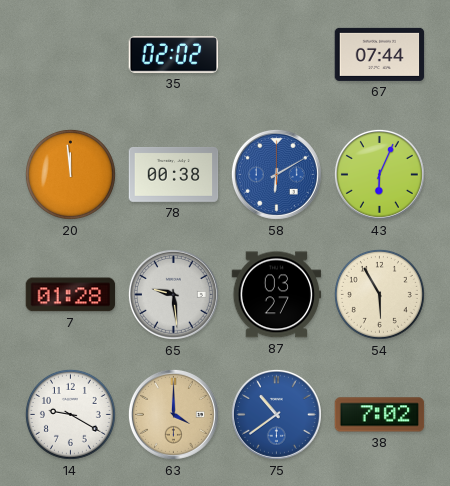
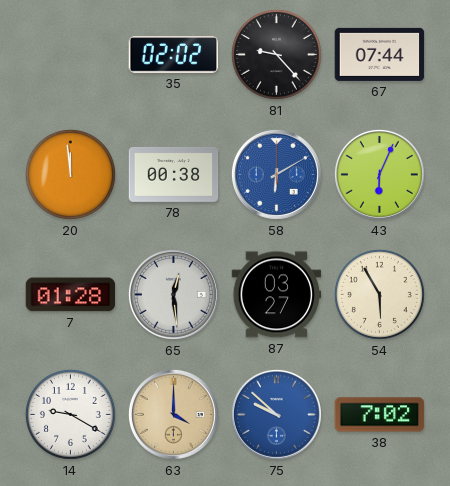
81: none -> 9:23
65: 9:29 -> 12:29
75: 10:39 -> 9:52
